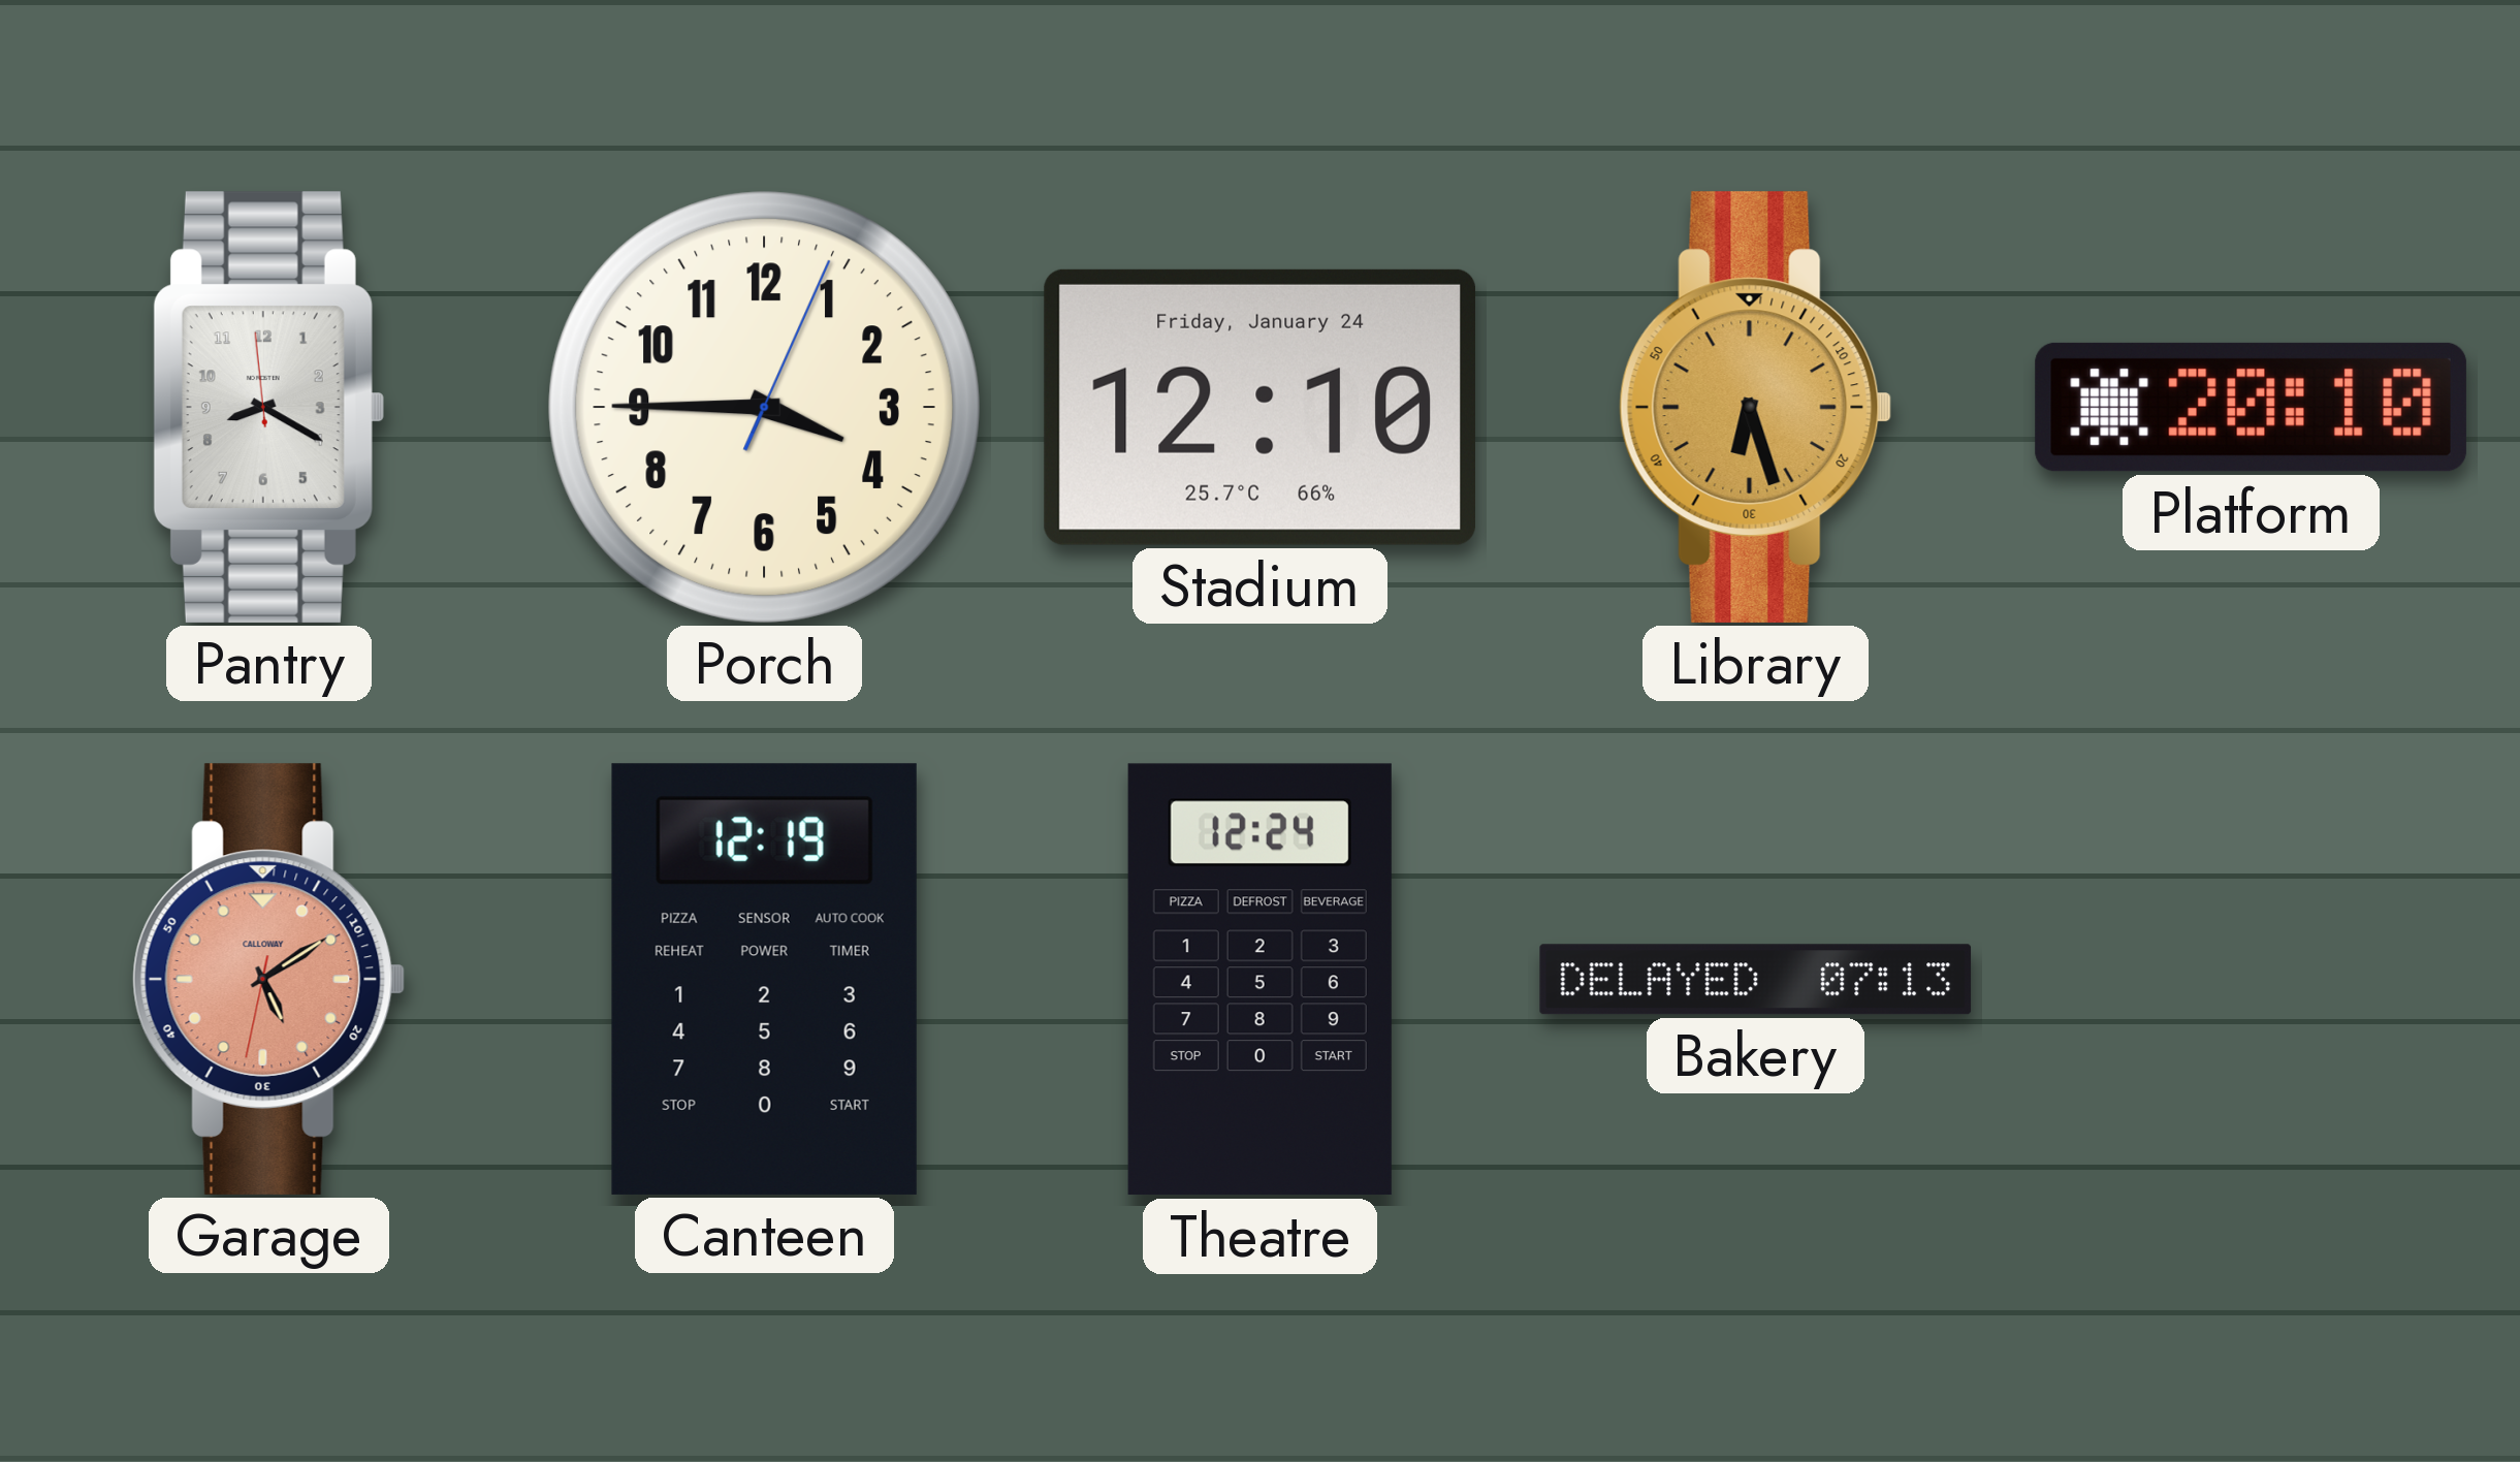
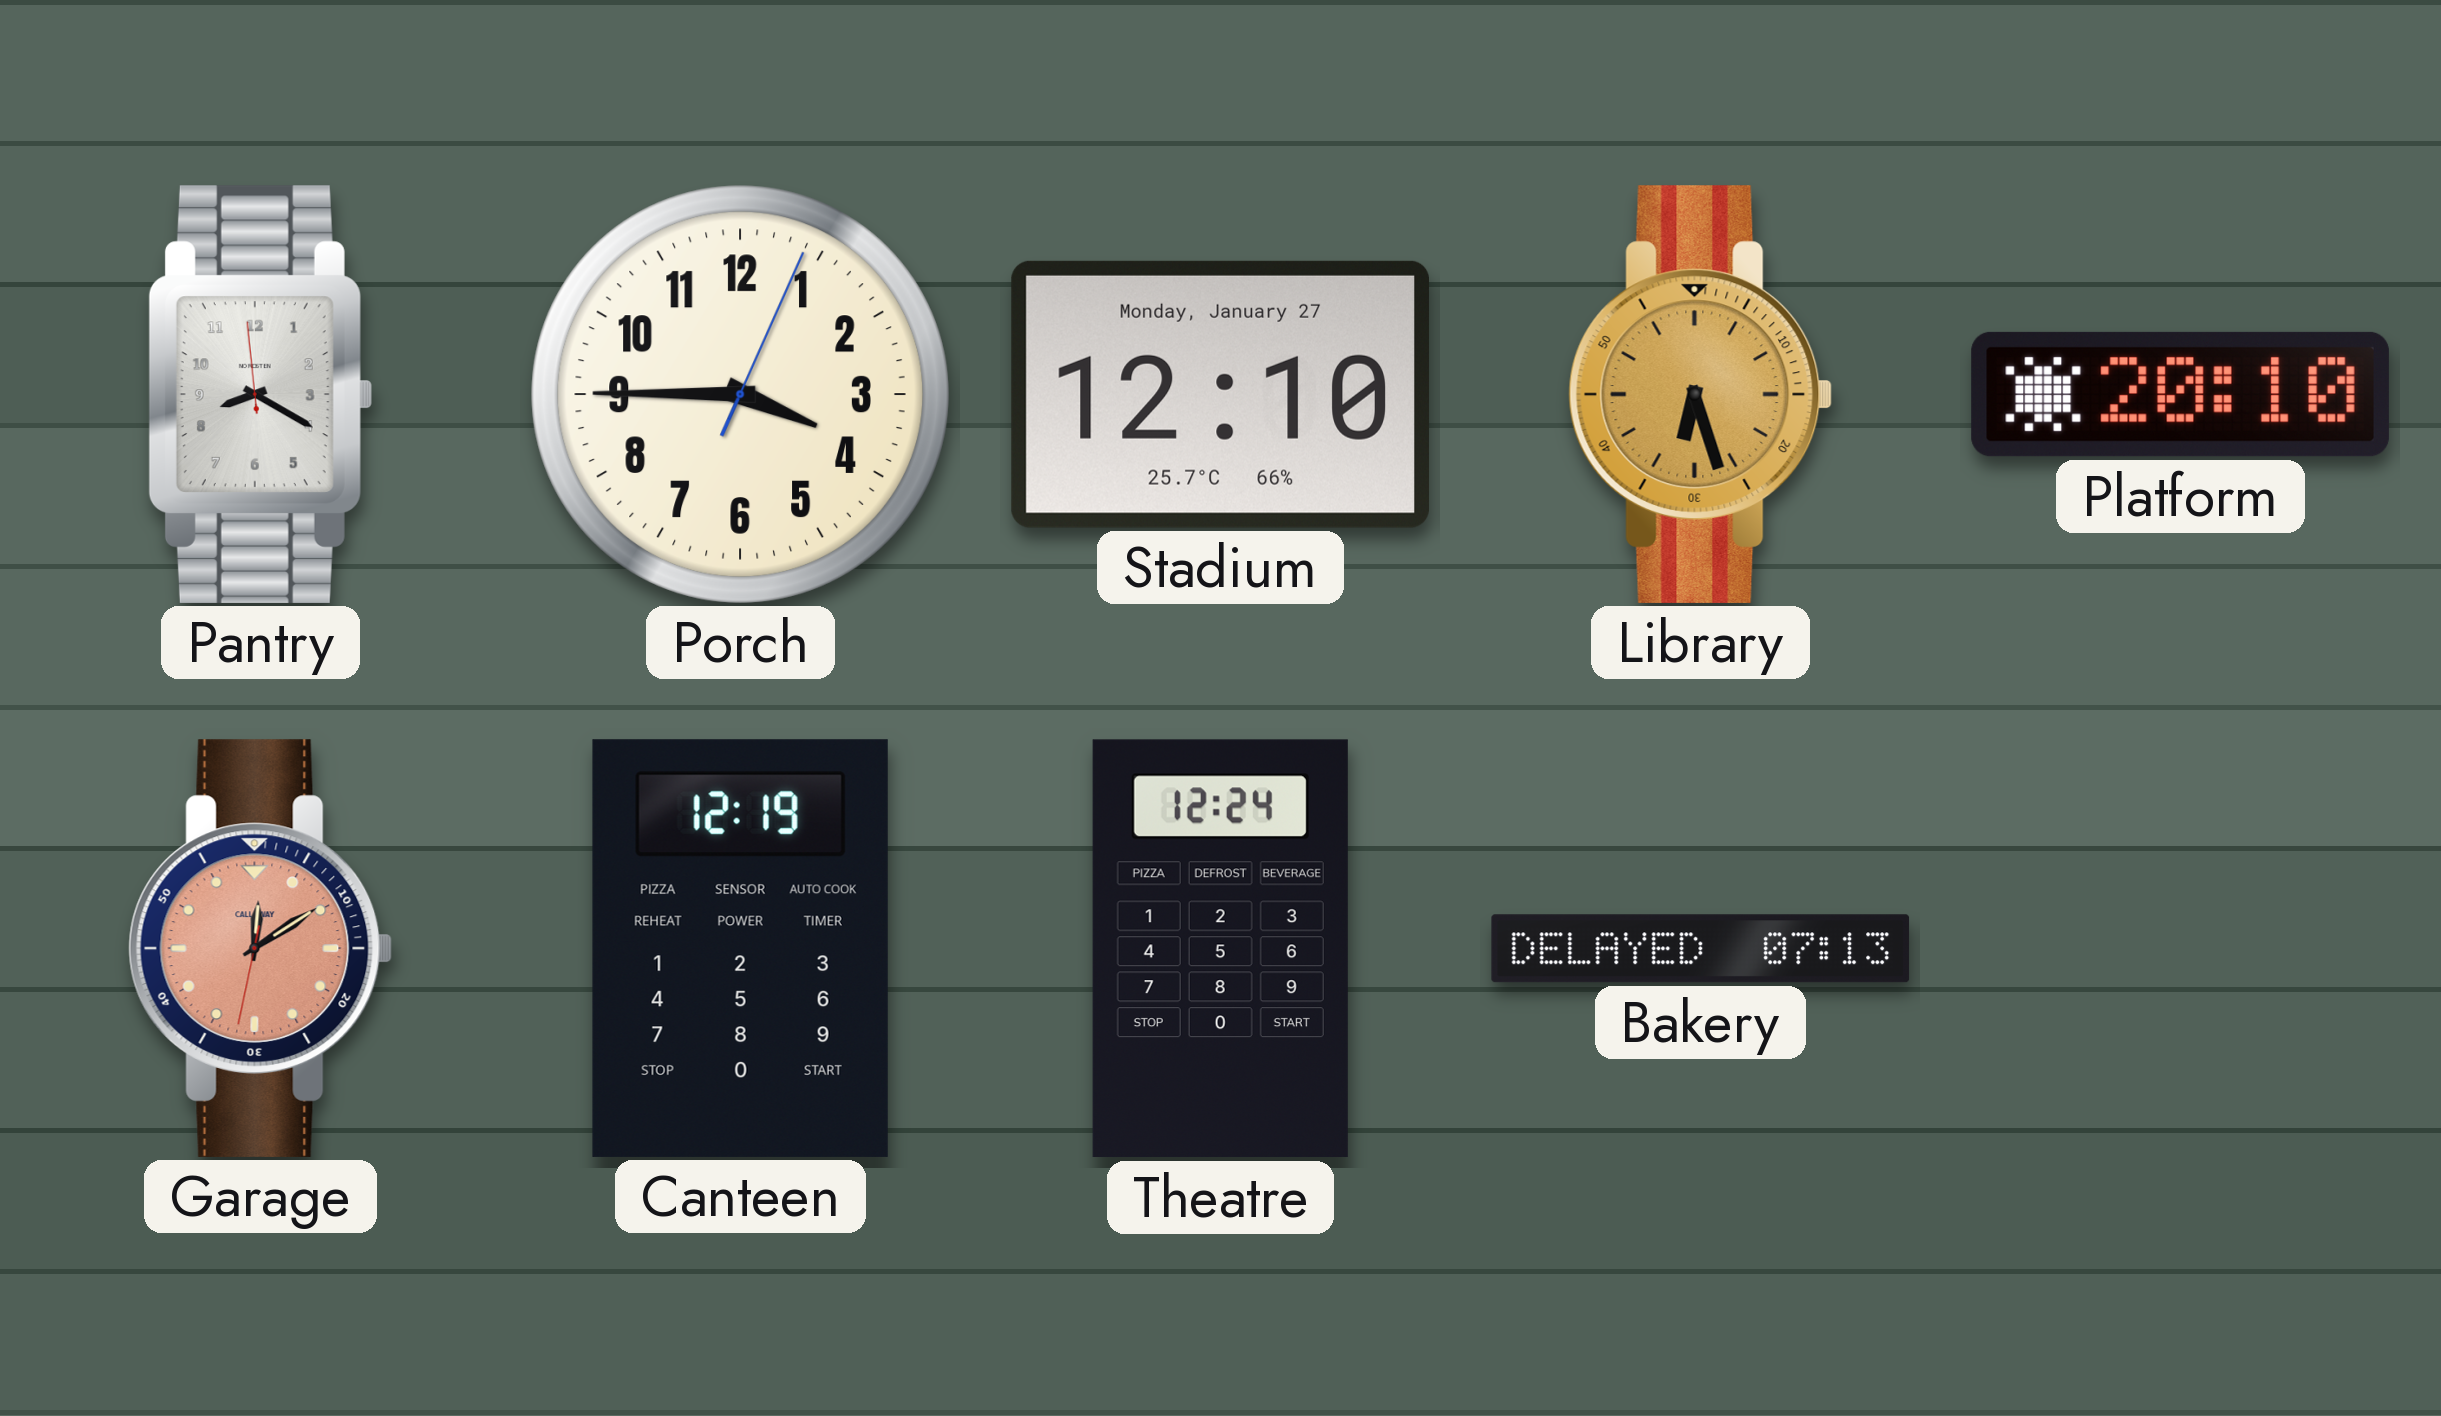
Stadium date: Friday, January 24 -> Monday, January 27
Garage: 5:09 -> 12:09
